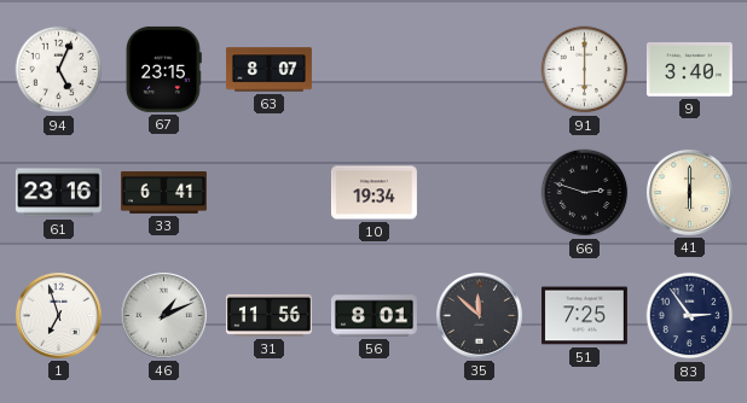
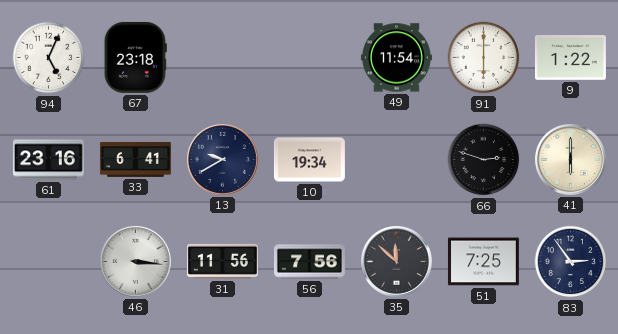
67: 23:15 -> 23:18
63: 8:07 -> none
49: none -> 11:54
9: 3:40 -> 1:22
13: none -> 9:40
1: 6:57 -> none
46: 1:11 -> 3:16
56: 8:01 -> 7:56
